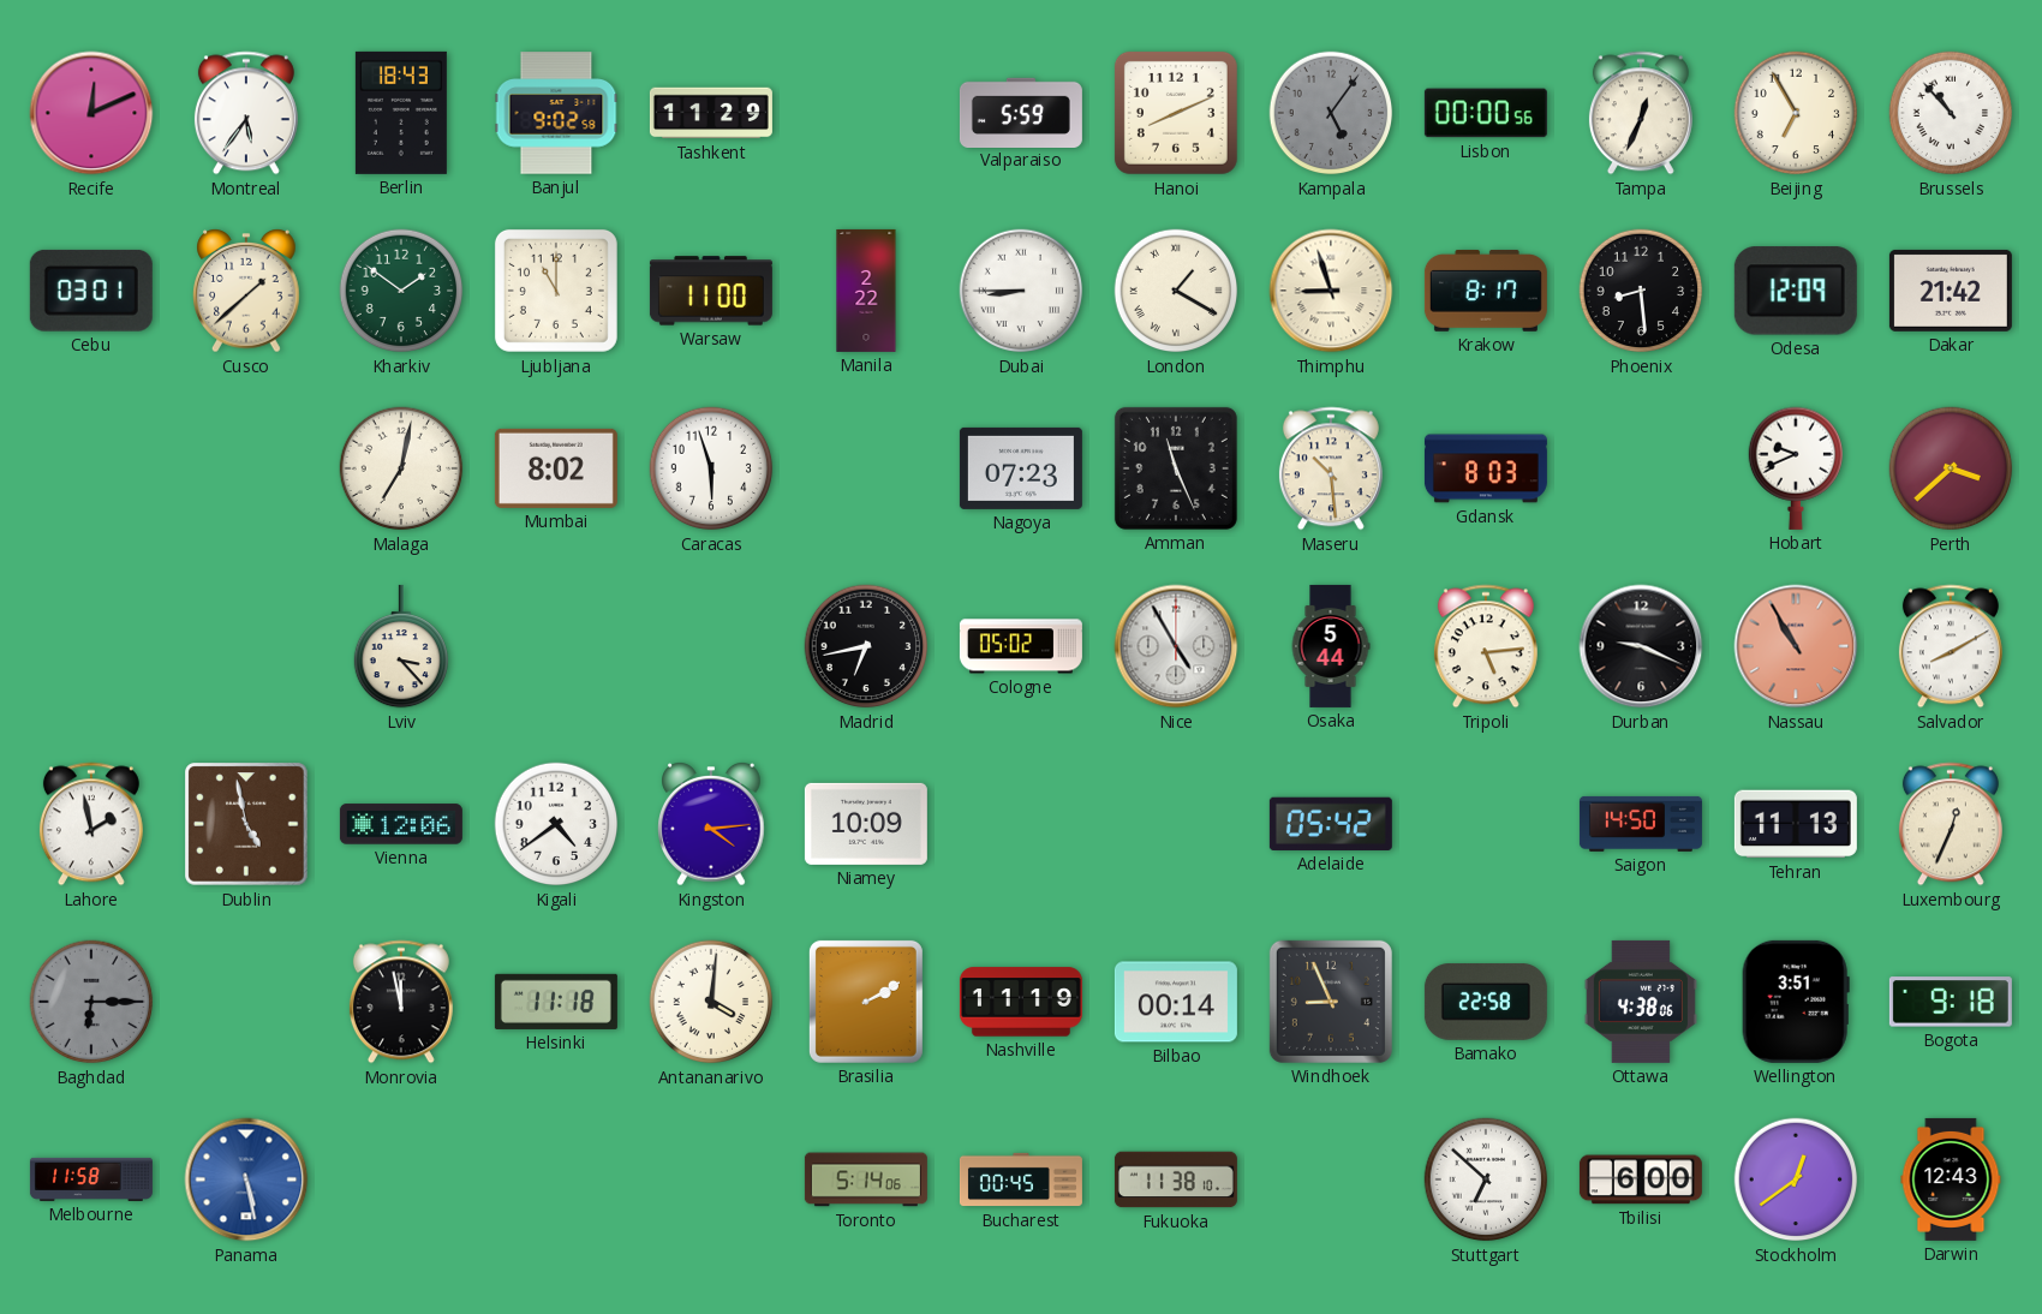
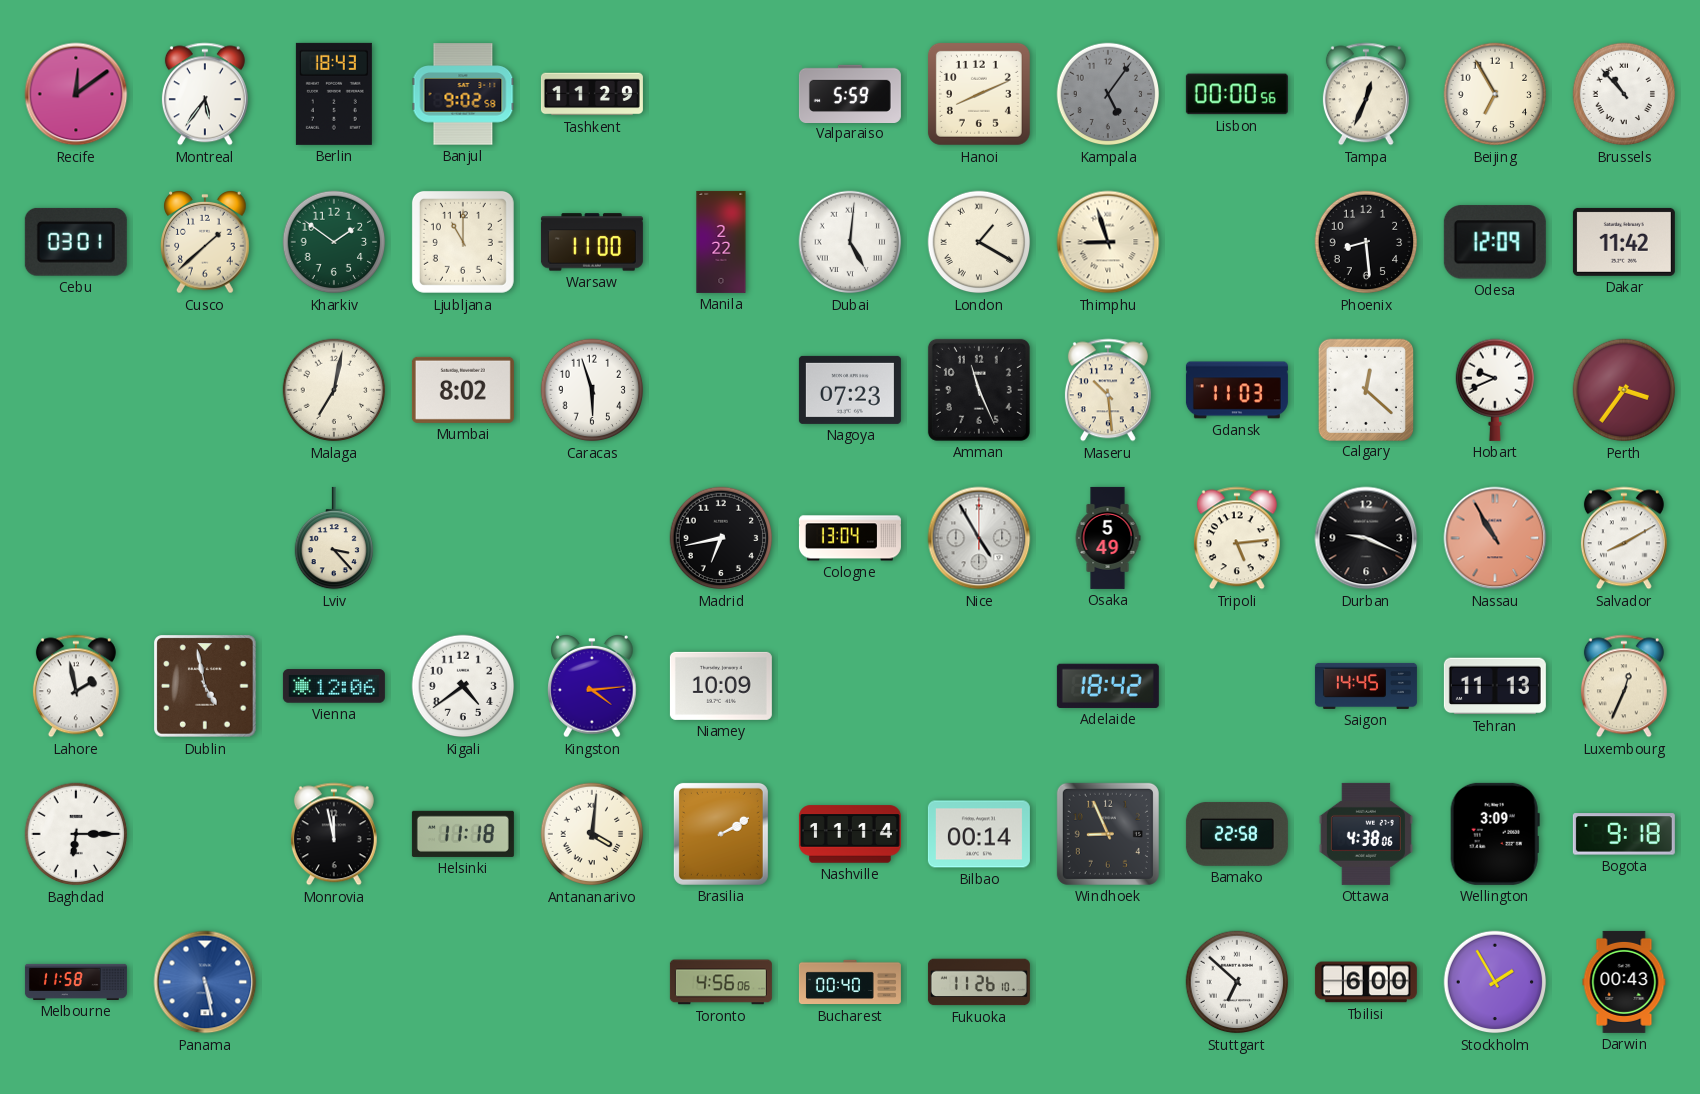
Recife: 12:11 -> 12:09
Dubai: 8:45 -> 5:01
Krakow: 8:17 -> none
Dakar: 21:42 -> 11:42
Gdansk: 8:03 -> 11:03
Calgary: none -> 12:22
Perth: 3:38 -> 3:36
Cologne: 05:02 -> 13:04
Osaka: 5:44 -> 5:49
Adelaide: 05:42 -> 18:42
Saigon: 14:50 -> 14:45
Baghdad dial: grey -> white
Nashville: 11:19 -> 11:14
Wellington: 3:51 -> 3:09
Toronto: 5:14 -> 4:56
Bucharest: 00:45 -> 00:40
Fukuoka: 11:38 -> 11:26
Stockholm: 12:39 -> 1:55
Darwin: 12:43 -> 00:43
